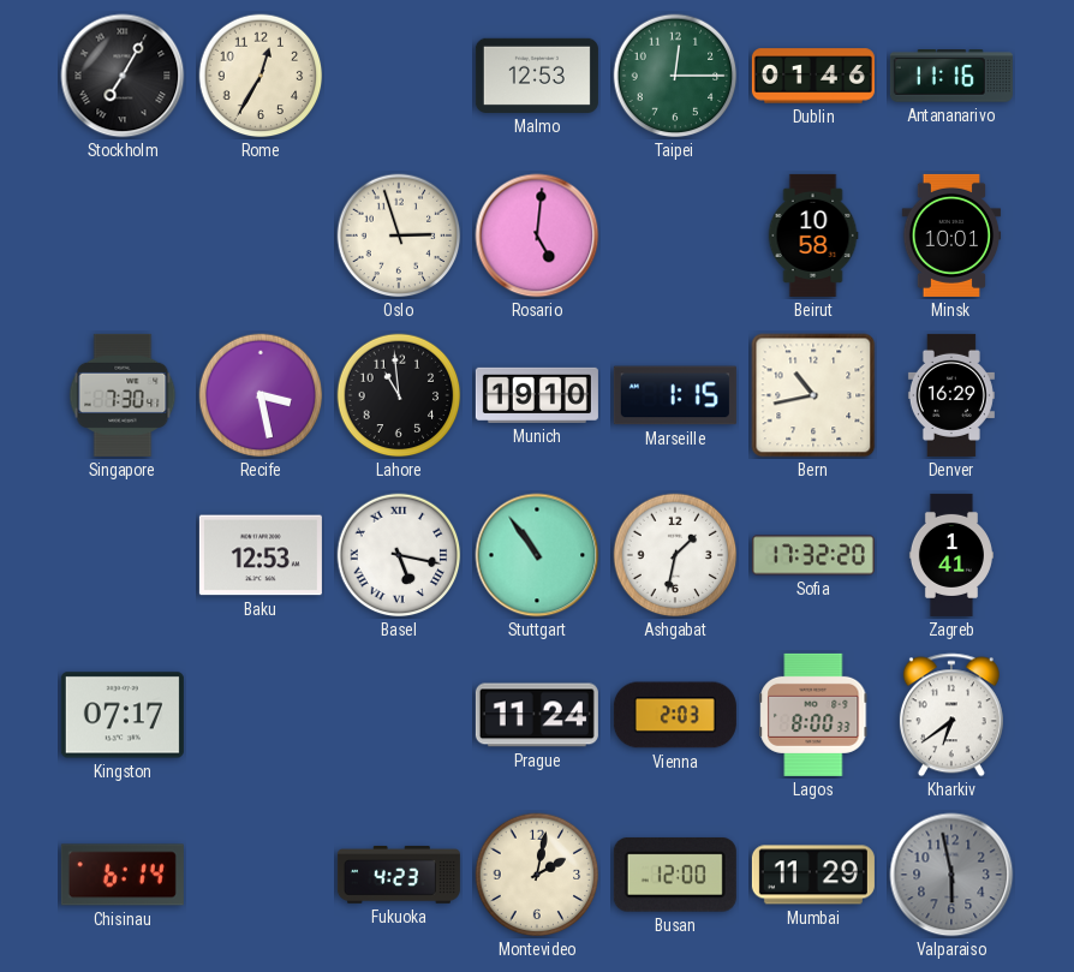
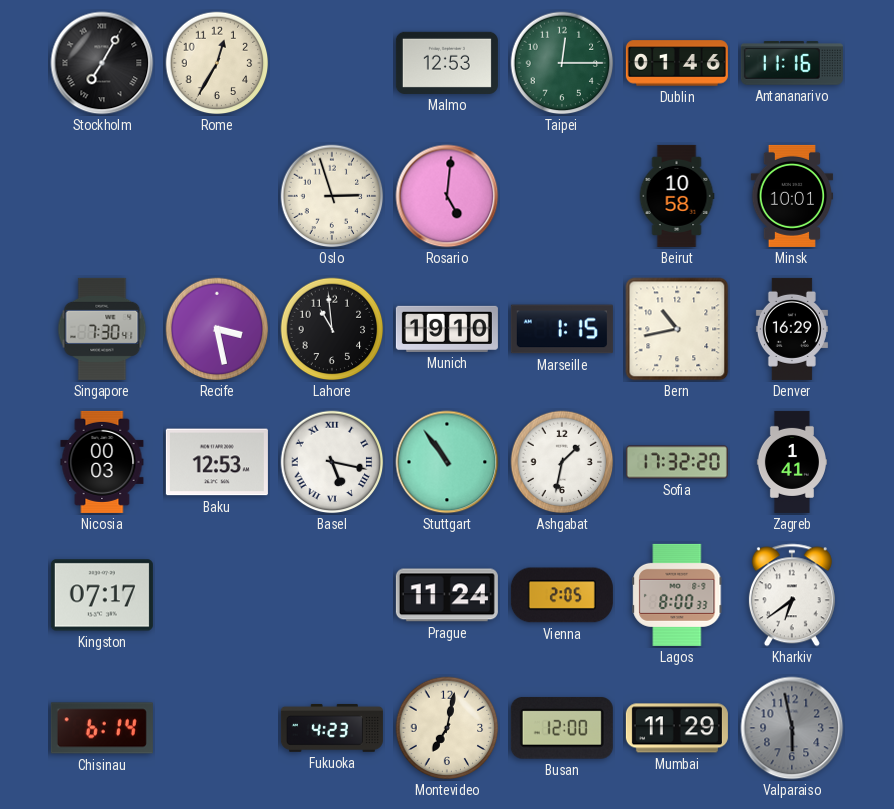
Nicosia: none -> 00:03
Vienna: 2:03 -> 2:05
Montevideo: 2:02 -> 7:02
